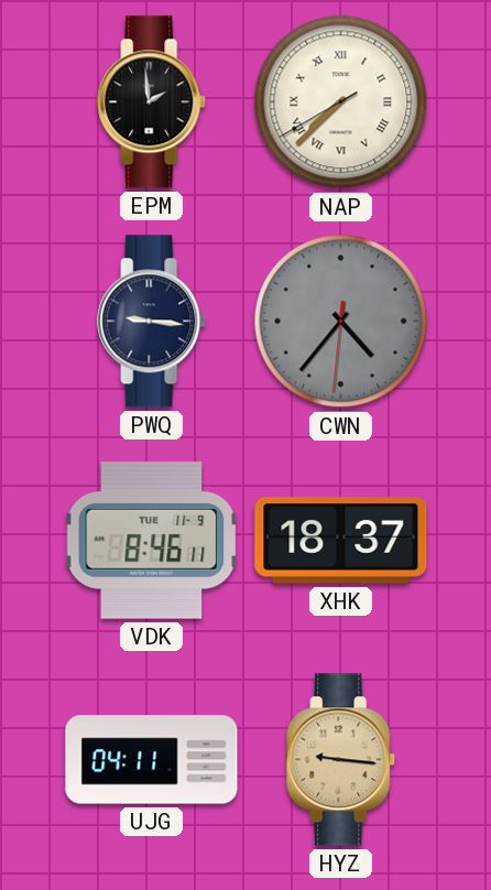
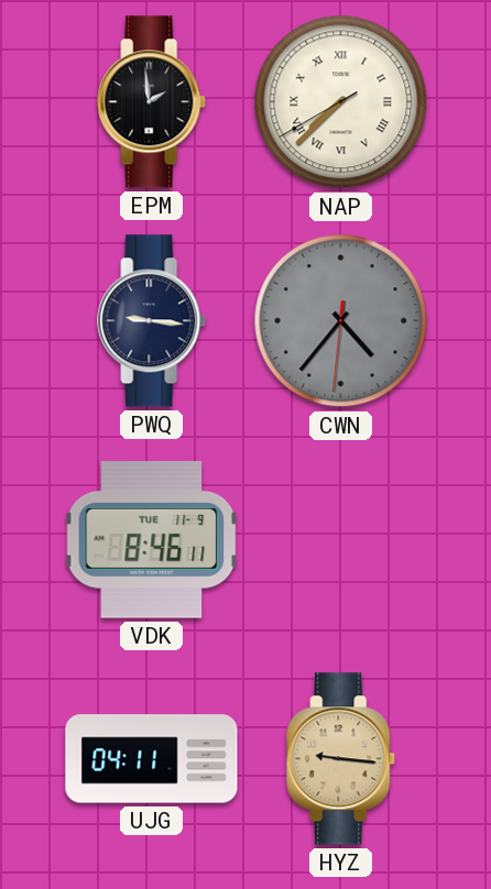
XHK: 18:37 -> none
